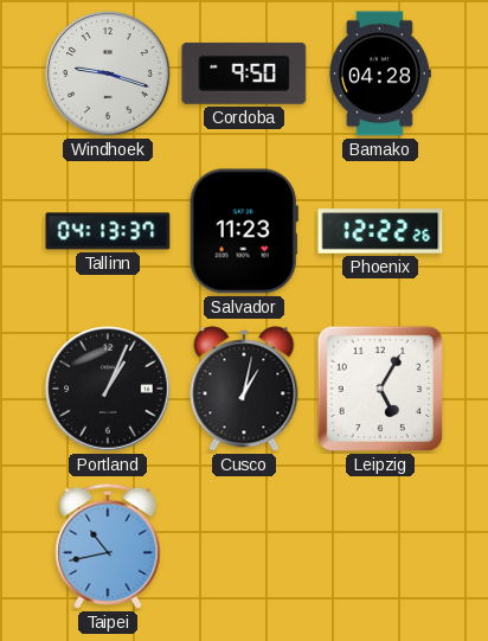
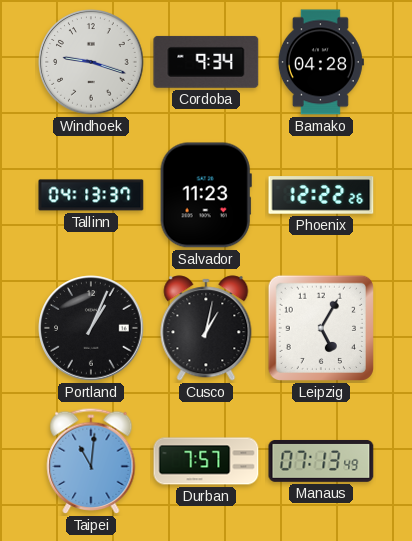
Cordoba: 9:50 -> 9:34
Taipei: 10:43 -> 11:01
Durban: none -> 7:57
Manaus: none -> 07:13
